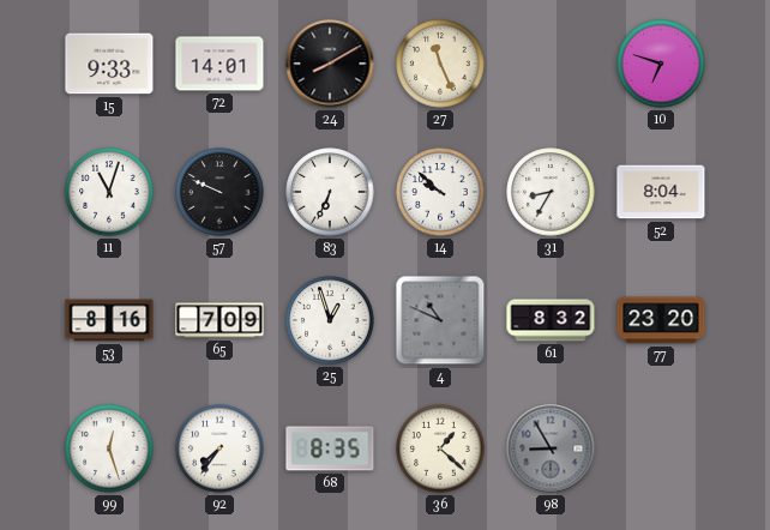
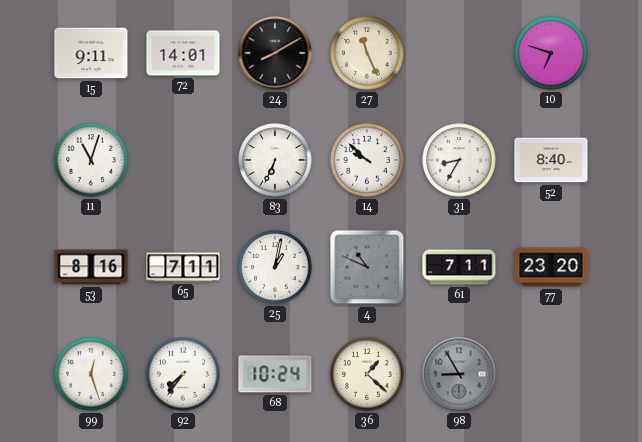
15: 9:33 -> 9:11
57: 9:49 -> none
52: 8:04 -> 8:40
65: 7:09 -> 7:11
25: 12:57 -> 1:02
61: 8:32 -> 7:11
68: 8:35 -> 10:24
